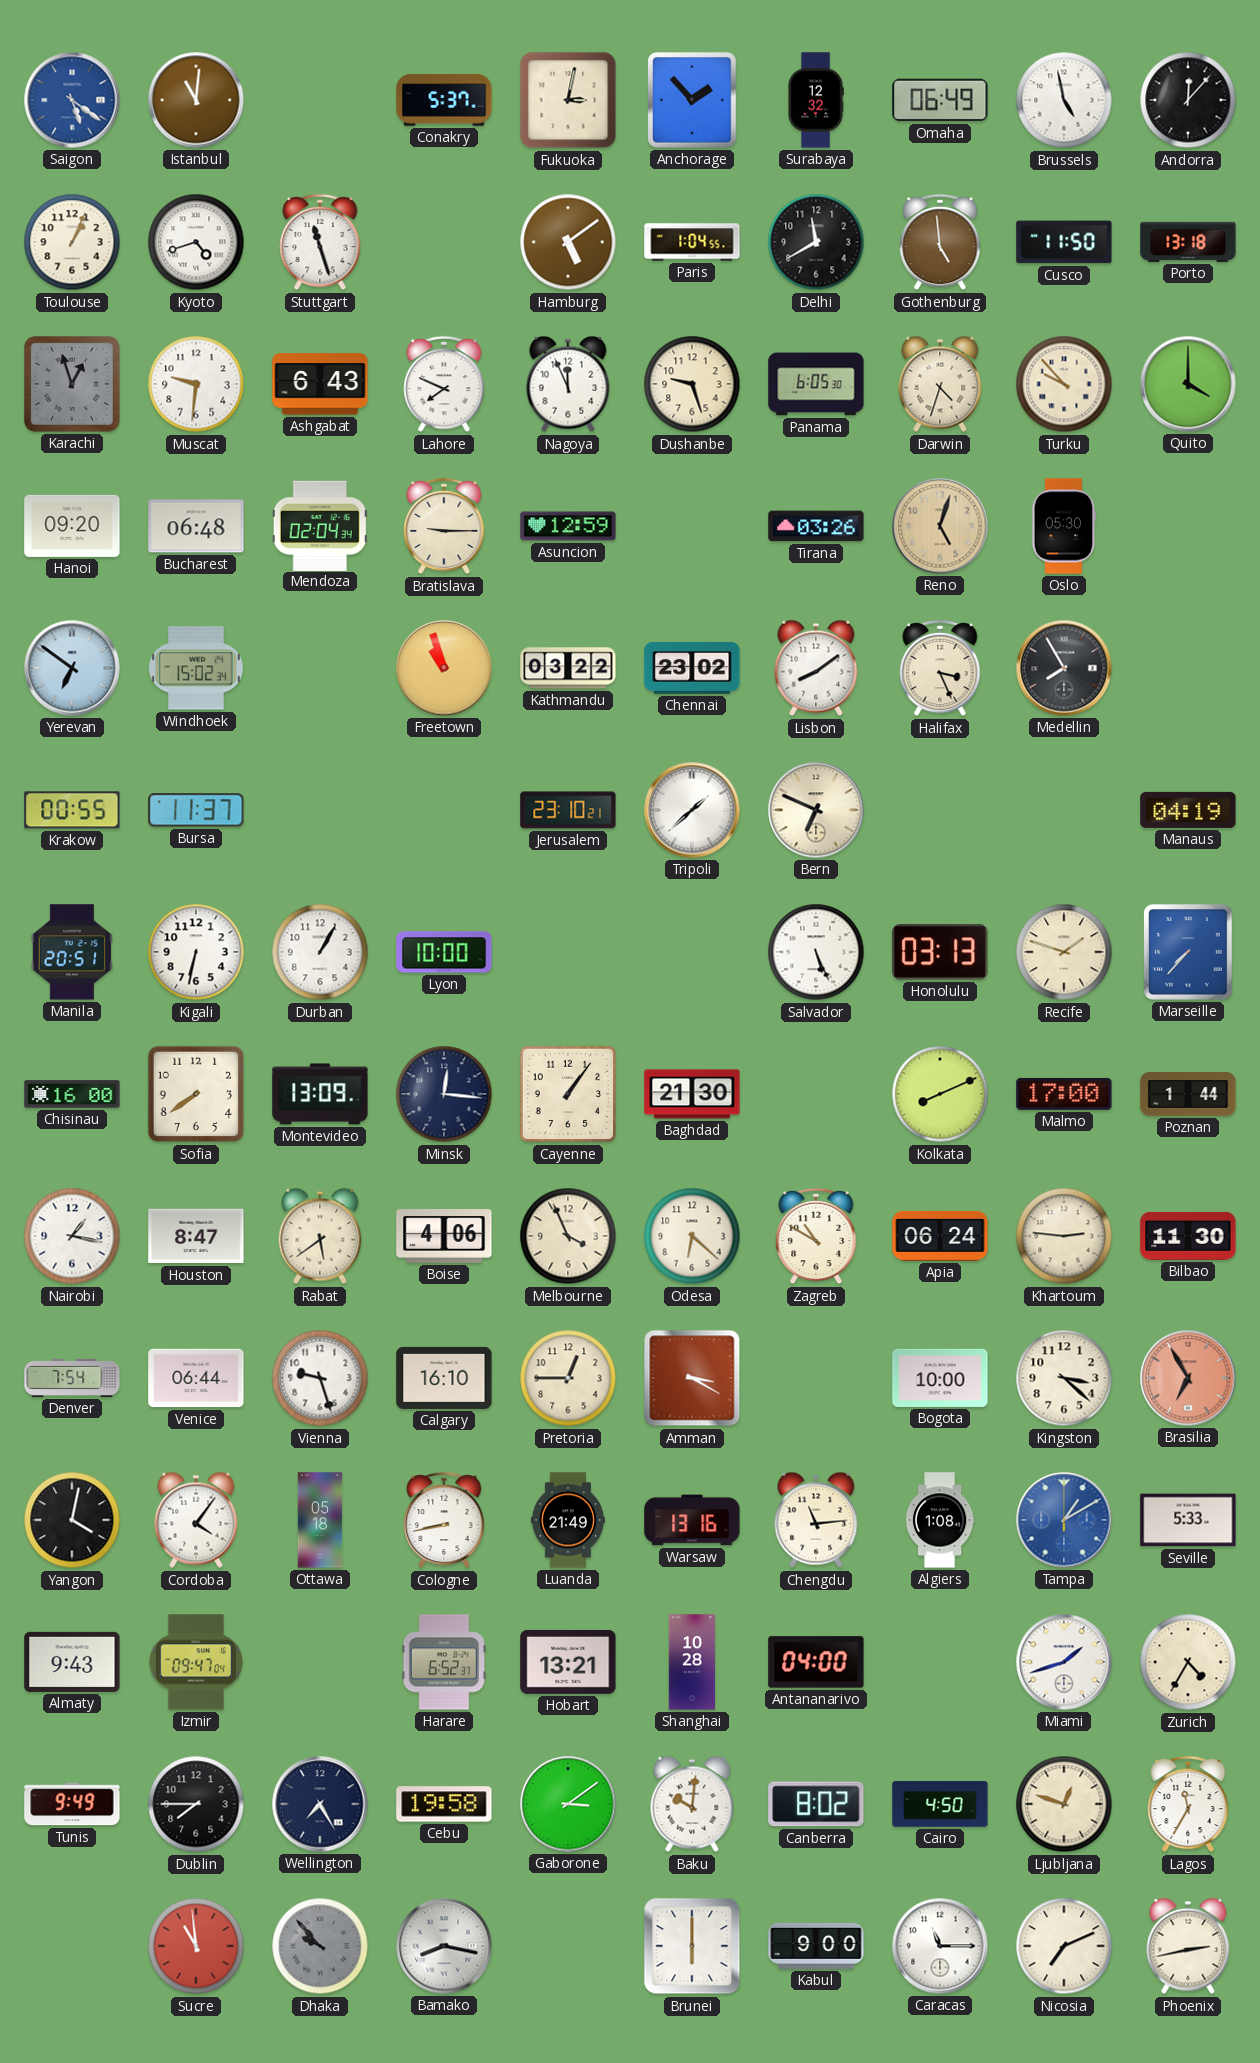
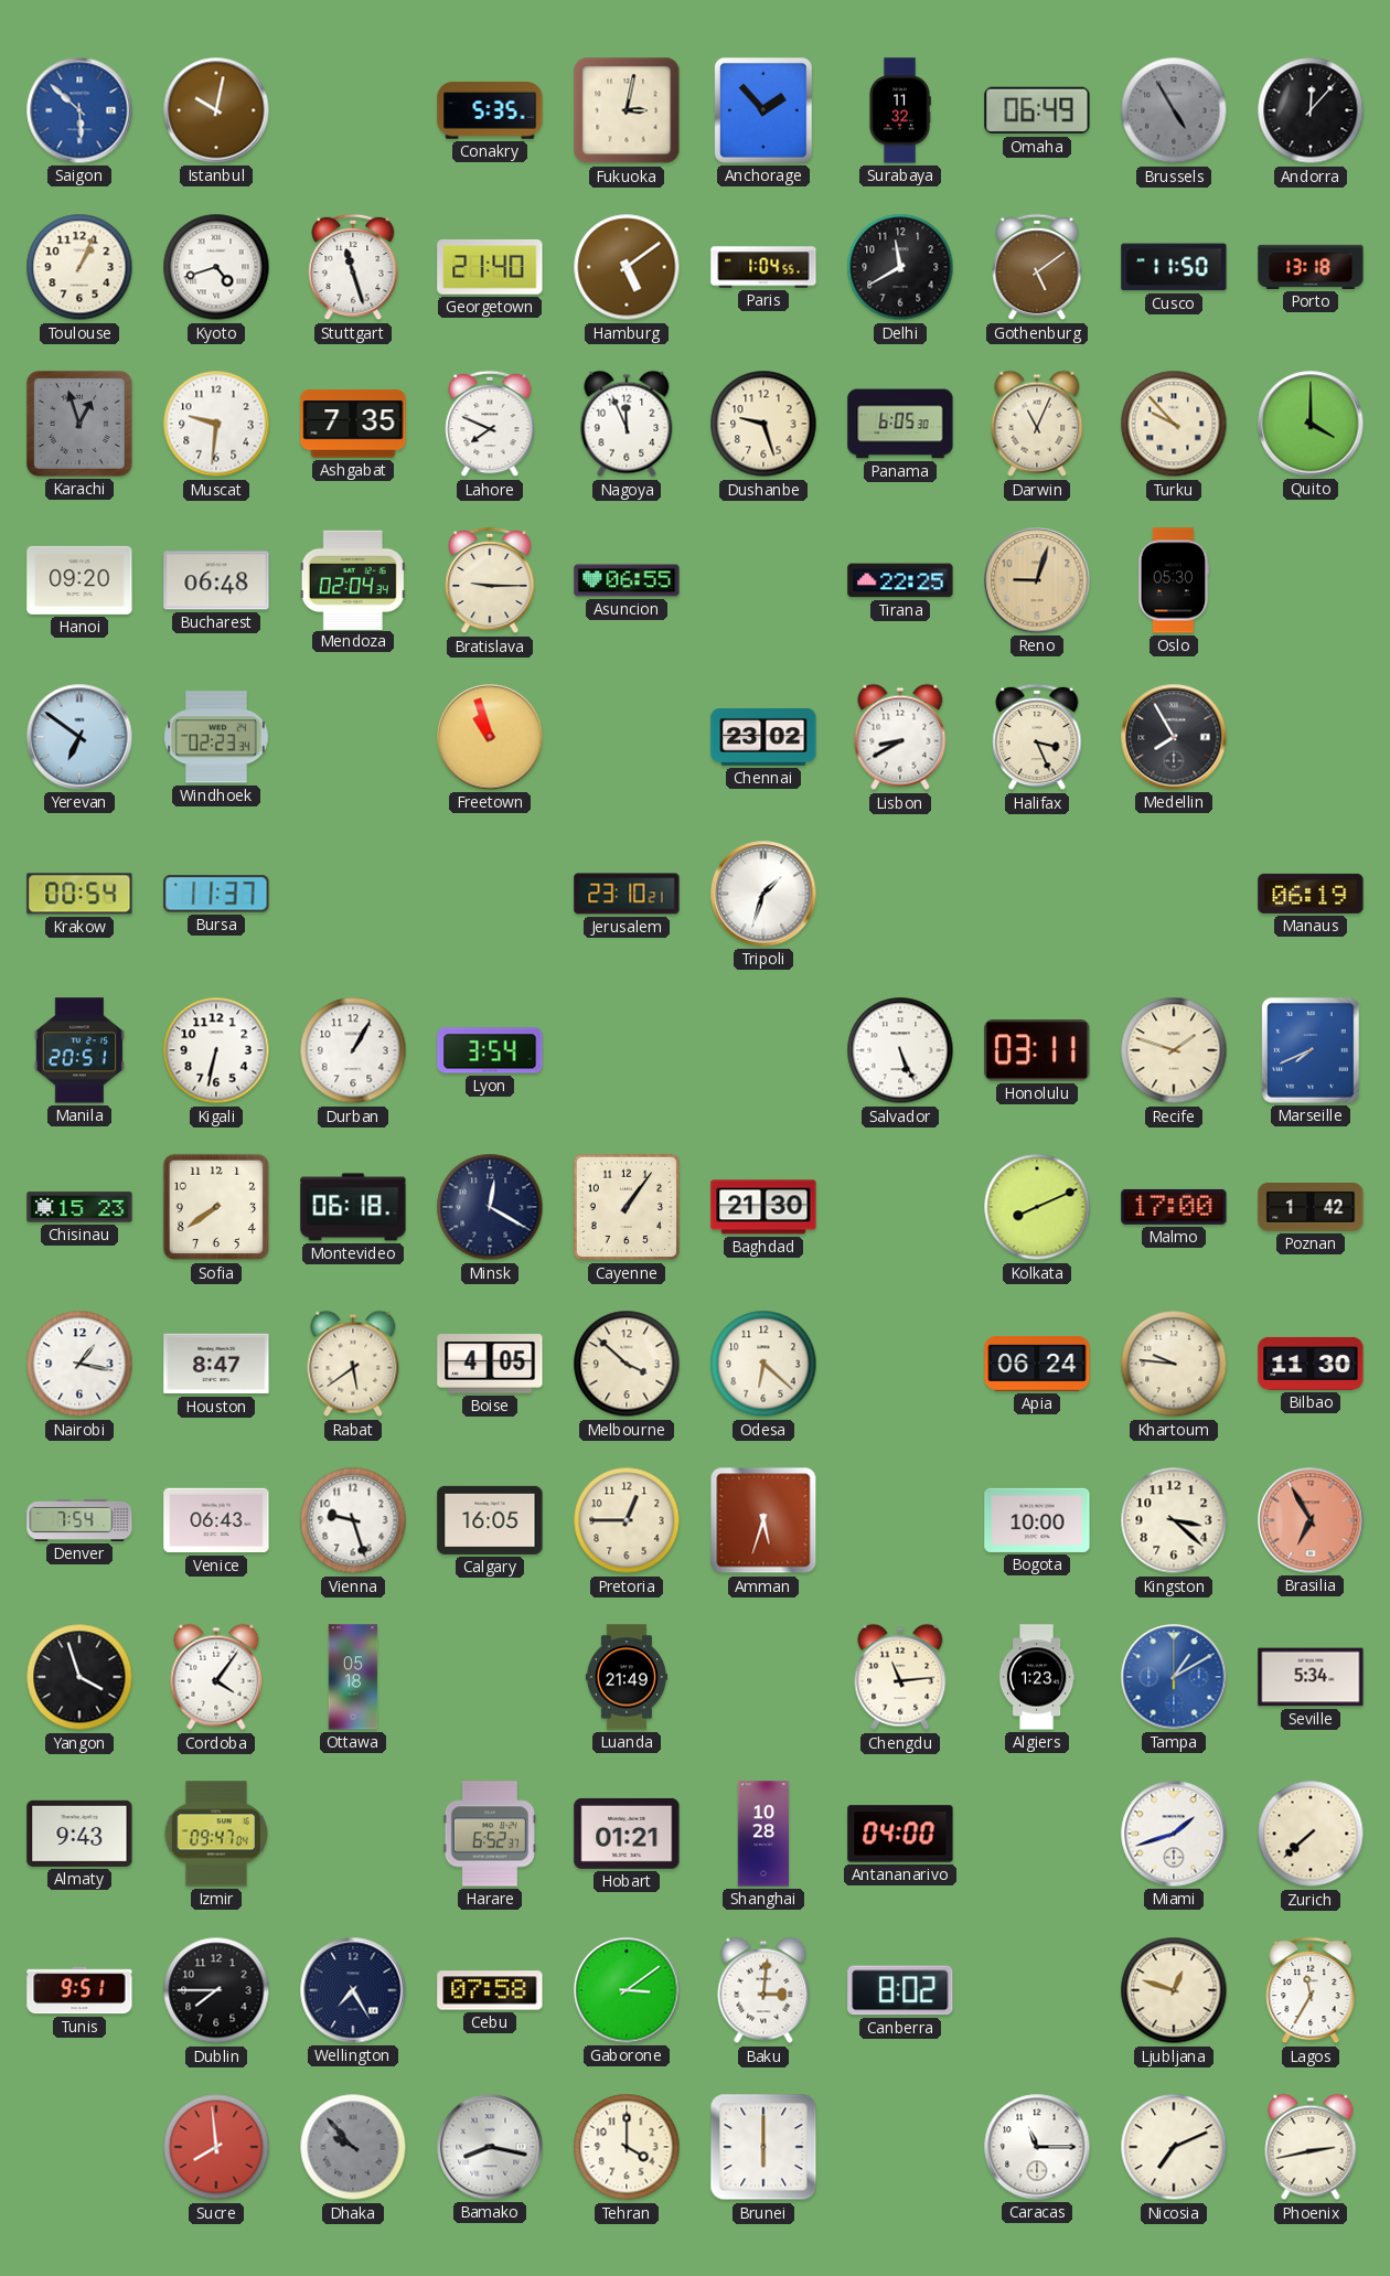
Saigon: 5:21 -> 5:52
Istanbul: 11:01 -> 10:02
Conakry: 5:37 -> 5:35
Surabaya: 12:32 -> 11:32
Brussels: 4:58 -> 4:55
Brussels dial: white -> grey
Georgetown: none -> 21:40
Gothenburg: 4:59 -> 5:09
Ashgabat: 6:43 -> 7:35
Darwin: 4:33 -> 11:04
Asuncion: 12:59 -> 06:55
Tirana: 03:26 -> 22:25
Reno: 5:03 -> 9:03
Windhoek: 15:02 -> 02:23
Kathmandu: 03:22 -> none
Lisbon: 8:09 -> 8:40
Krakow: 00:55 -> 00:54
Tripoli: 1:38 -> 1:33
Bern: 6:49 -> none
Manaus: 04:19 -> 06:19
Lyon: 10:00 -> 3:54
Honolulu: 03:13 -> 03:11
Marseille: 7:37 -> 7:41
Chisinau: 16:00 -> 15:23
Montevideo: 13:09 -> 06:18
Minsk: 12:16 -> 12:20
Poznan: 1:44 -> 1:42
Boise: 4:06 -> 4:05
Melbourne: 3:56 -> 3:52
Zagreb: 10:50 -> none
Khartoum: 2:46 -> 9:46
Venice: 06:44 -> 06:43
Calgary: 16:10 -> 16:05
Amman: 3:20 -> 5:33
Yangon: 4:02 -> 3:57
Cologne: 8:43 -> none
Warsaw: 13:16 -> none
Algiers: 1:08 -> 1:23
Seville: 5:33 -> 5:34
Hobart: 13:21 -> 01:21
Zurich: 4:35 -> 7:38
Tunis: 9:49 -> 9:51
Cebu: 19:58 -> 07:58
Baku: 10:01 -> 3:01
Cairo: 4:50 -> none
Sucre: 10:59 -> 7:59
Tehran: none -> 4:00
Kabul: 9:00 -> none
